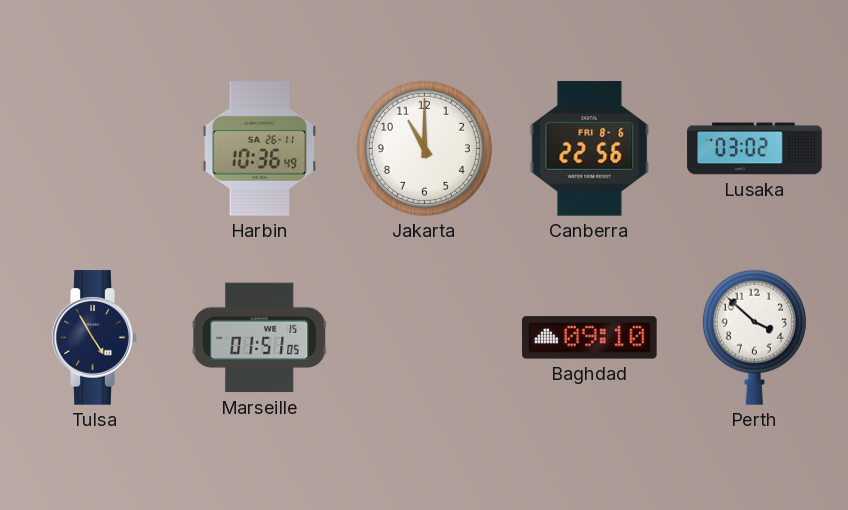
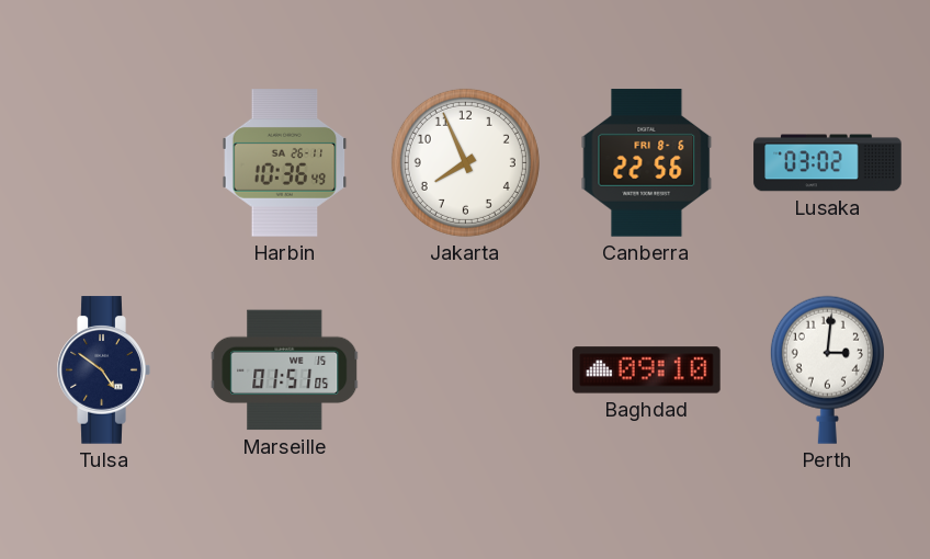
Jakarta: 11:00 -> 7:56
Tulsa: 4:55 -> 4:51
Perth: 3:52 -> 3:01
